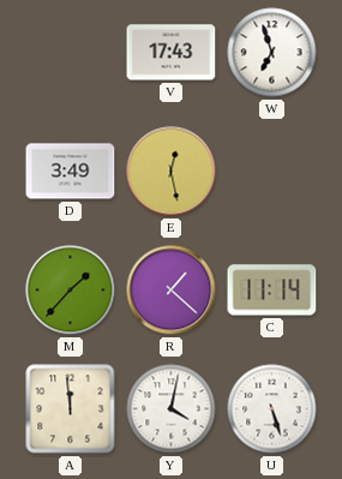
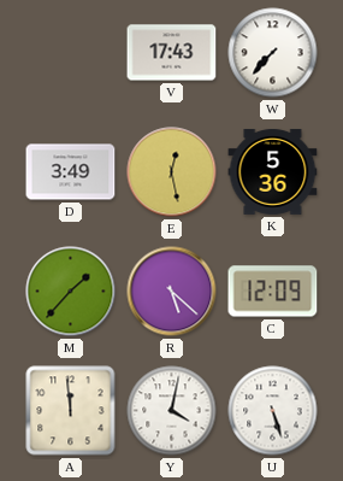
W: 6:57 -> 7:37
K: none -> 5:36
R: 1:22 -> 5:22
C: 11:14 -> 12:09
